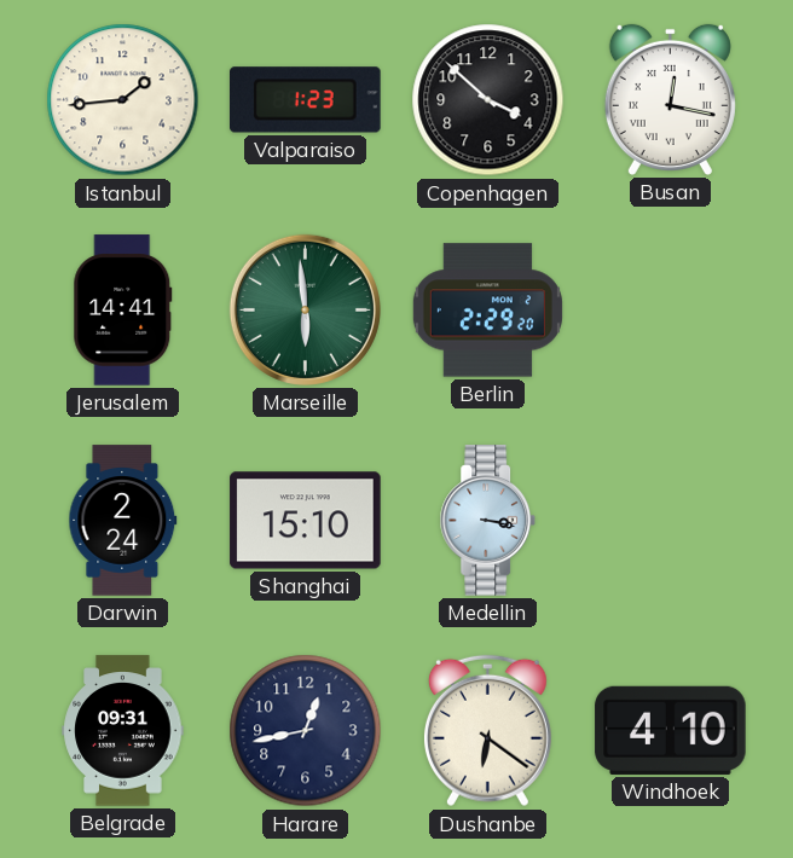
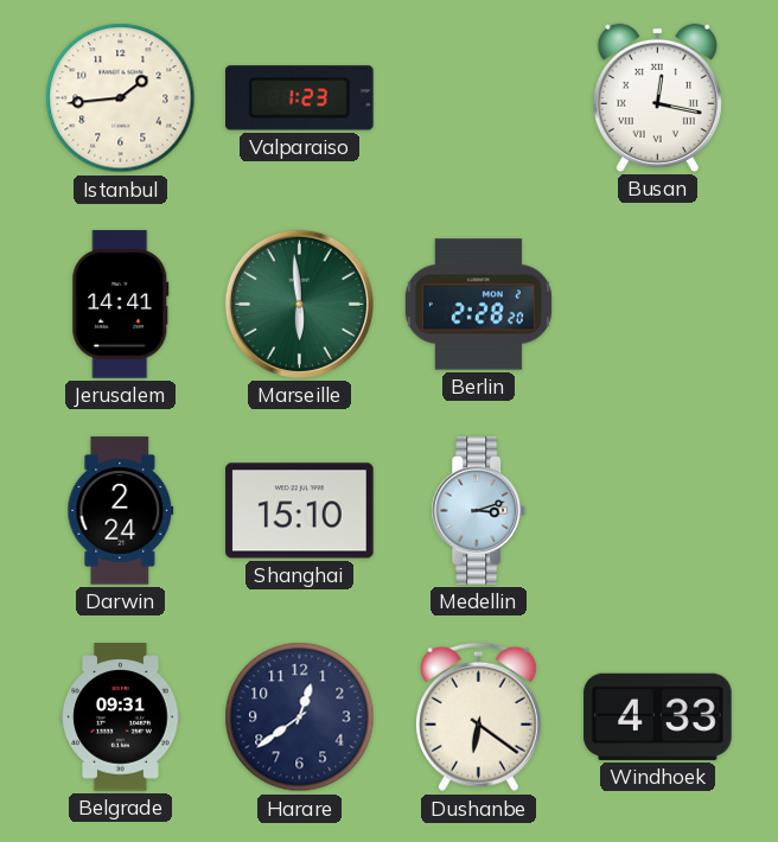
Copenhagen: 3:52 -> none
Berlin: 2:29 -> 2:28
Medellin: 3:17 -> 3:12
Harare: 12:43 -> 12:39
Windhoek: 4:10 -> 4:33
